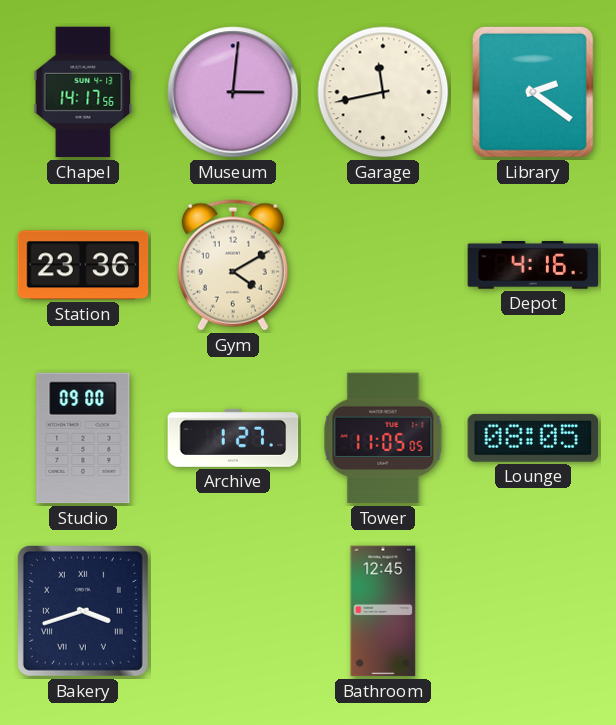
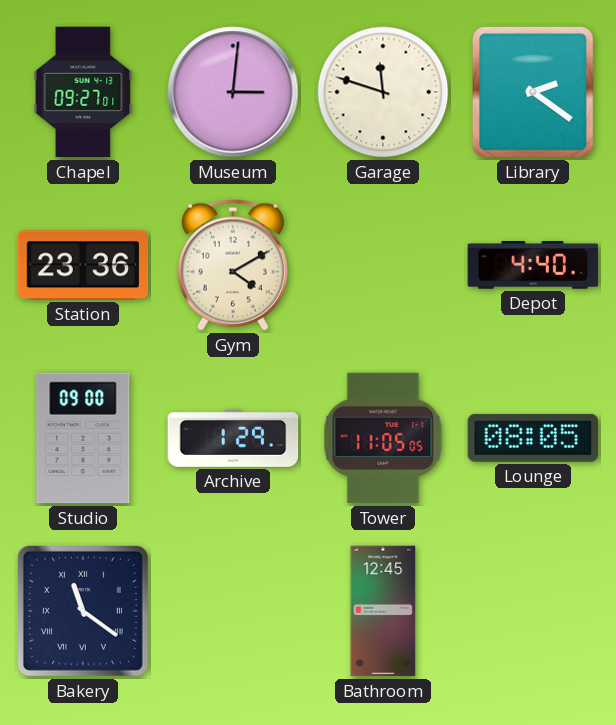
Chapel: 14:17 -> 09:27
Garage: 11:43 -> 11:48
Depot: 4:16 -> 4:40
Archive: 1:27 -> 1:29
Bakery: 3:42 -> 11:21
